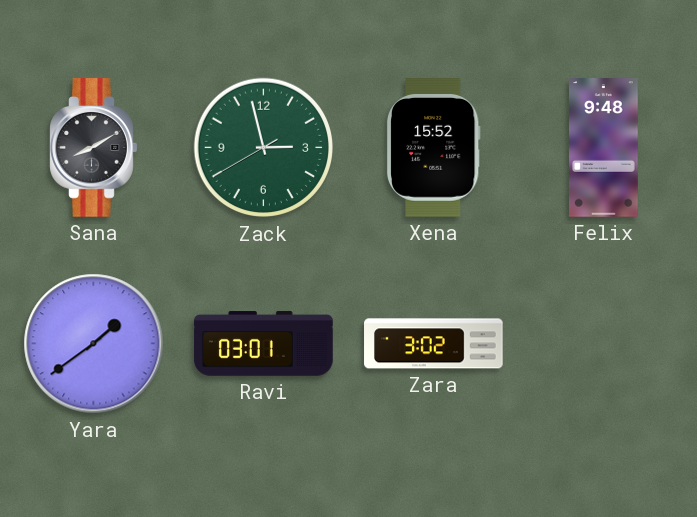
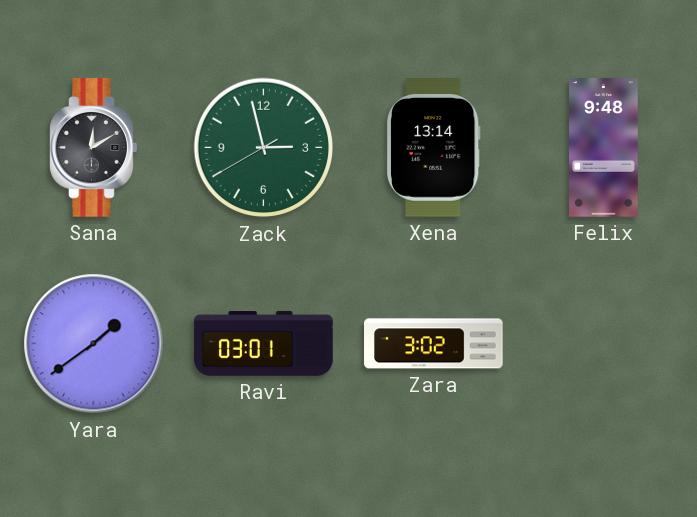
Sana: 8:10 -> 12:10
Xena: 15:52 -> 13:14
